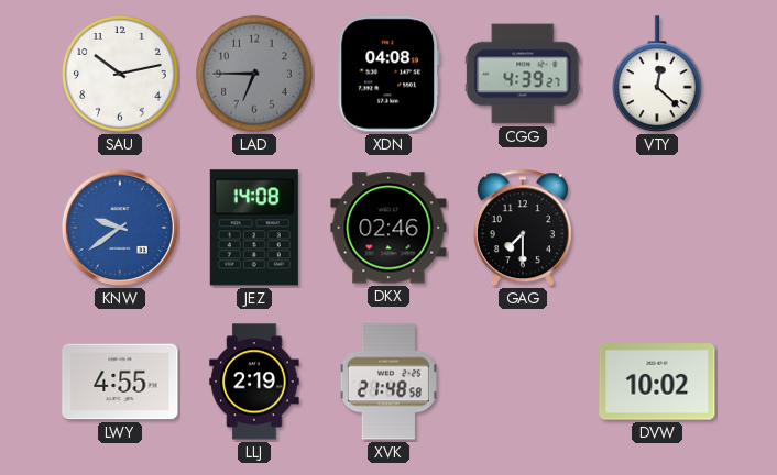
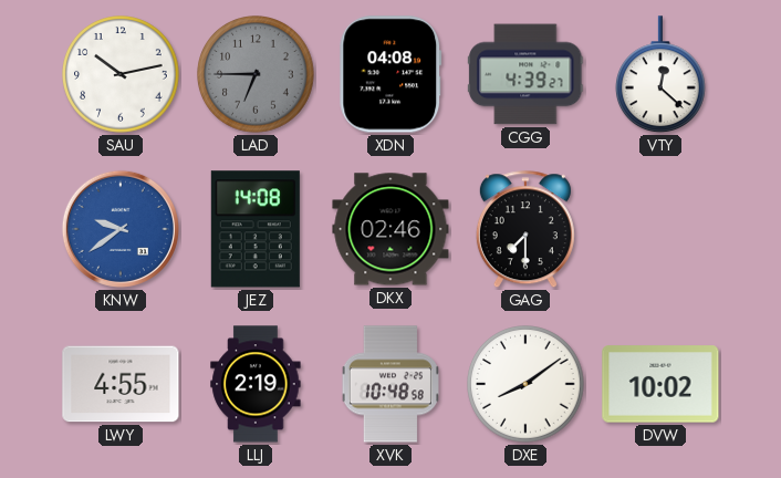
XVK: 21:48 -> 10:48
DXE: none -> 8:09
